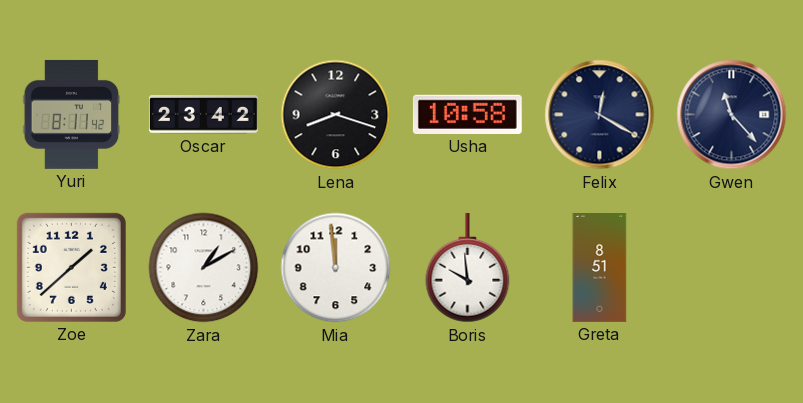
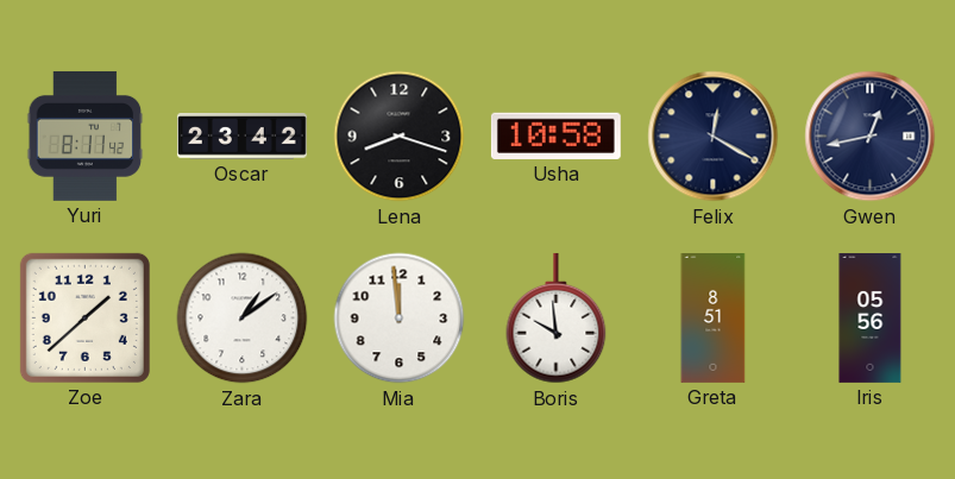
Gwen: 11:23 -> 12:43
Zara: 1:10 -> 1:09
Iris: none -> 05:56
